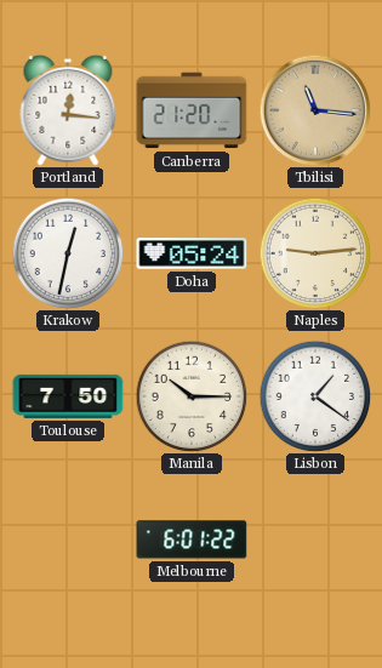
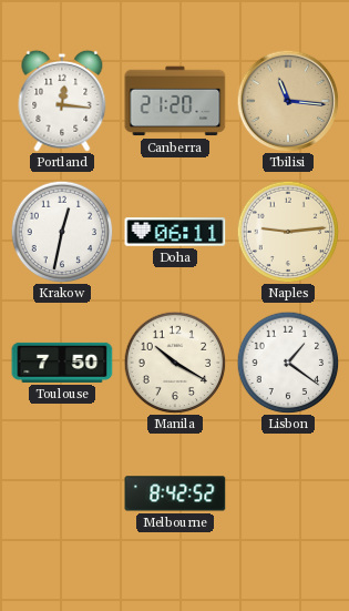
Doha: 05:24 -> 06:11
Manila: 10:15 -> 10:20
Melbourne: 6:01 -> 8:42
